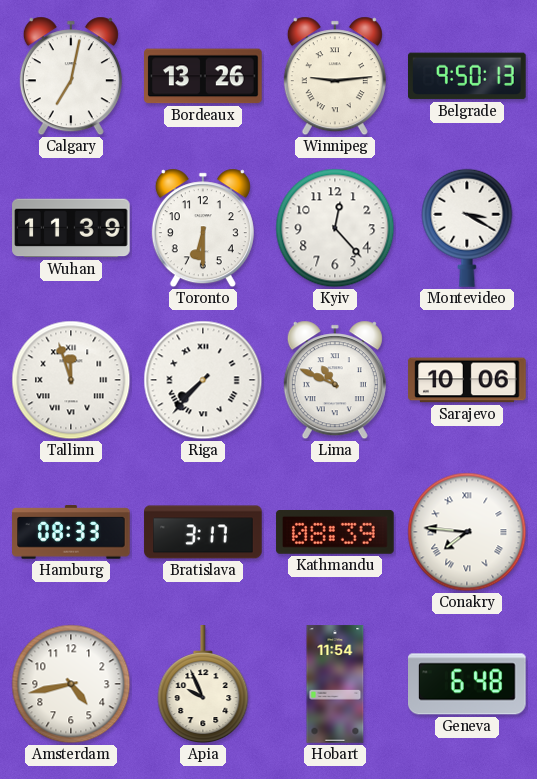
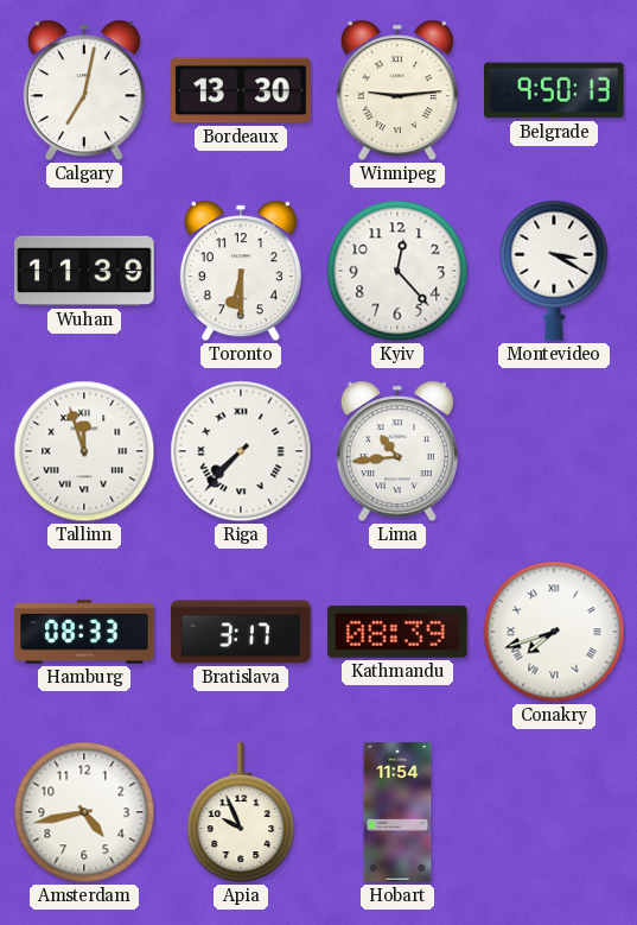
Bordeaux: 13:26 -> 13:30
Lima: 10:49 -> 10:44
Sarajevo: 10:06 -> none
Conakry: 7:46 -> 7:42
Geneva: 6:48 -> none
